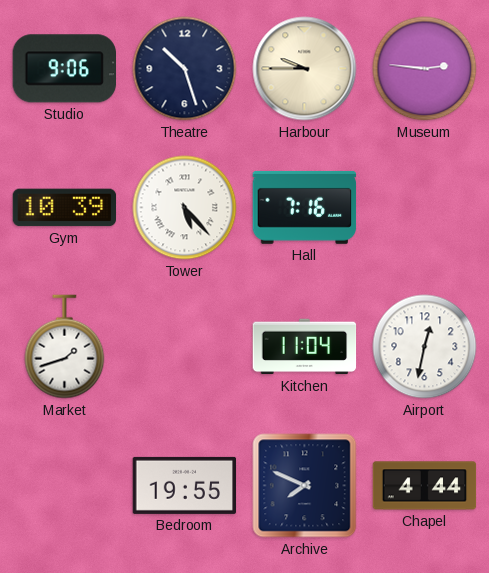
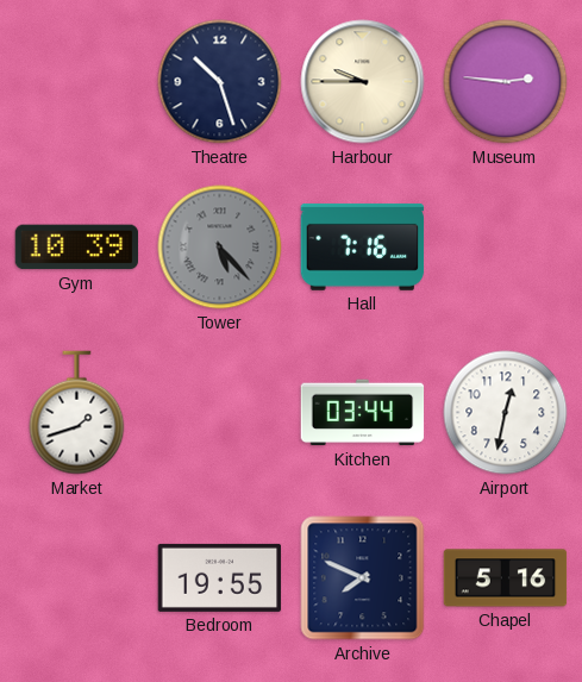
Studio: 9:06 -> none
Tower dial: white -> grey
Kitchen: 11:04 -> 03:44
Chapel: 4:44 -> 5:16
